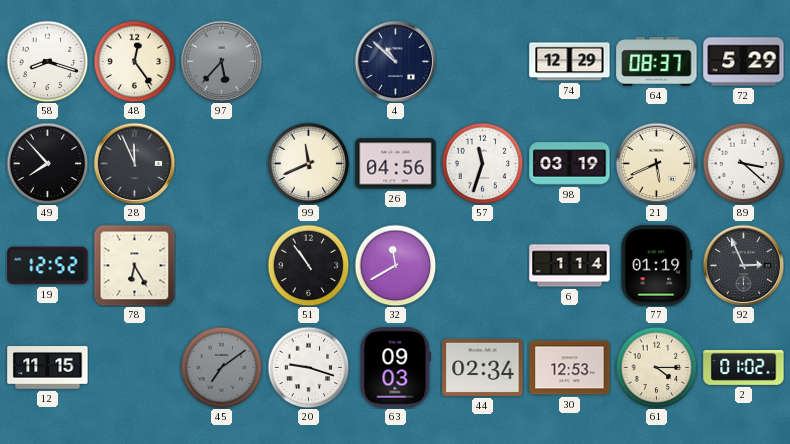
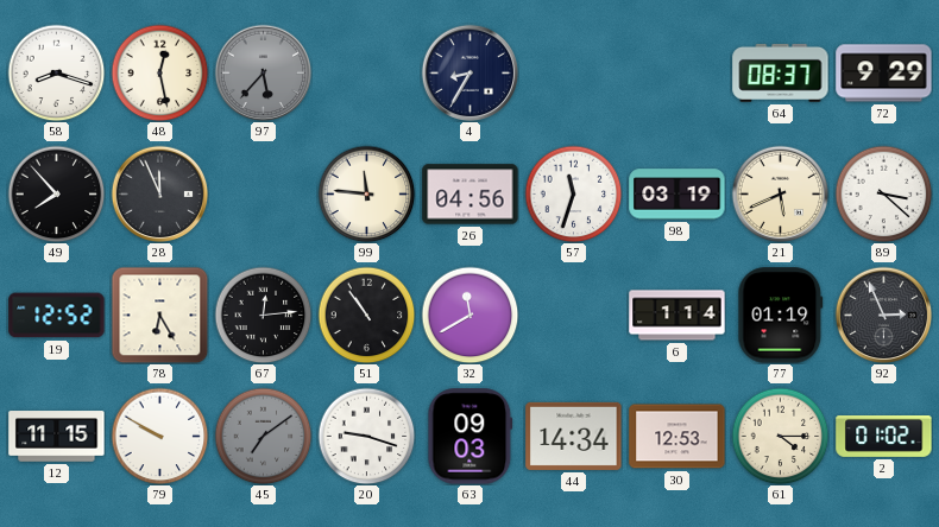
48: 12:24 -> 12:28
4: 10:52 -> 8:35
74: 12:29 -> none
72: 5:29 -> 9:29
99: 11:41 -> 11:46
67: none -> 12:14
79: none -> 9:50
44: 02:34 -> 14:34
